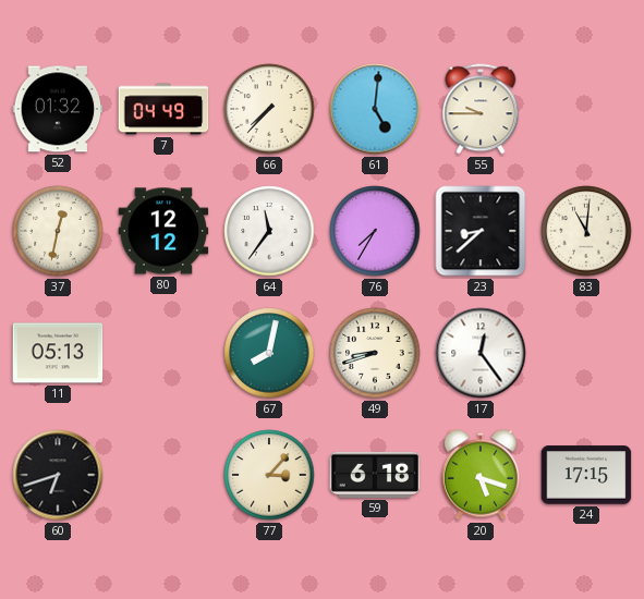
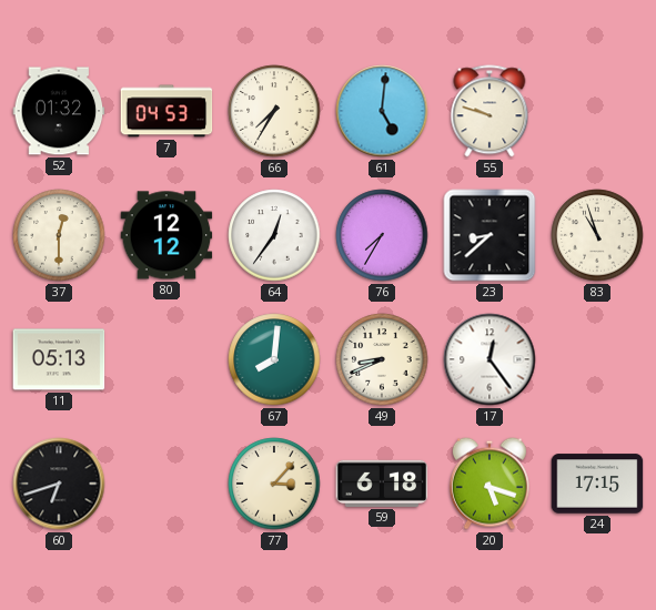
7: 04:49 -> 04:53
66: 7:37 -> 7:35
55: 9:45 -> 9:48
37: 12:32 -> 12:30
64: 11:36 -> 12:36
83: 11:01 -> 10:57
67: 8:02 -> 8:01
49: 8:42 -> 8:41
